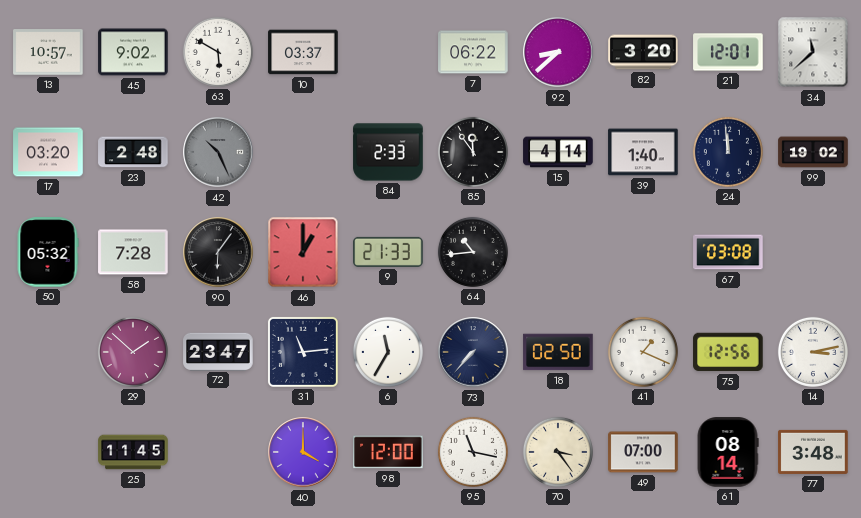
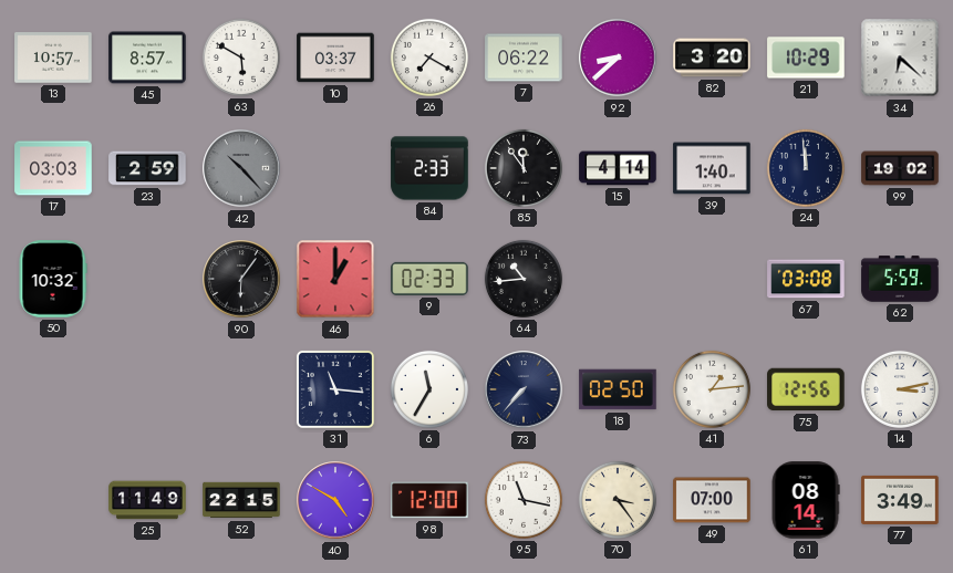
45: 9:02 -> 8:57
26: none -> 7:20
21: 12:01 -> 10:29
34: 11:38 -> 6:22
17: 03:20 -> 03:03
23: 2:48 -> 2:59
42: 10:26 -> 10:23
50: 05:32 -> 10:32
58: 7:28 -> none
9: 21:33 -> 02:33
62: none -> 5:59
29: 1:52 -> none
72: 23:47 -> none
31: 11:14 -> 11:16
41: 1:19 -> 1:14
25: 11:45 -> 11:49
52: none -> 22:15
40: 4:00 -> 4:50
77: 3:48 -> 3:49
